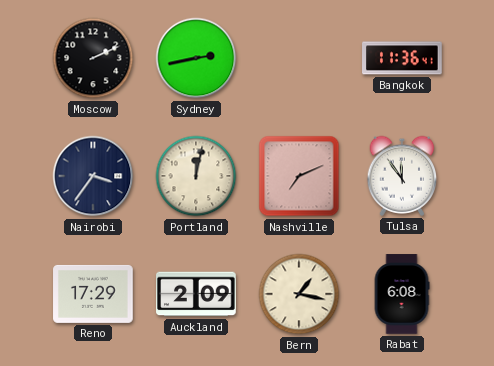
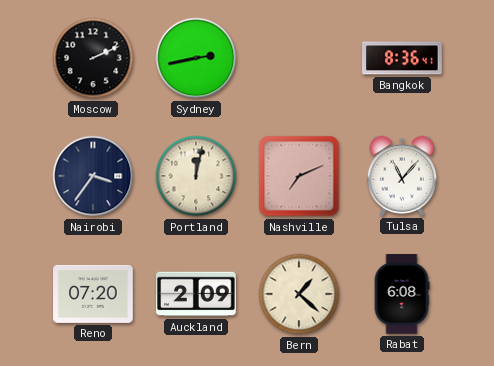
Bangkok: 11:36 -> 8:36
Tulsa: 11:54 -> 11:07
Reno: 17:29 -> 07:20
Bern: 1:17 -> 1:22
